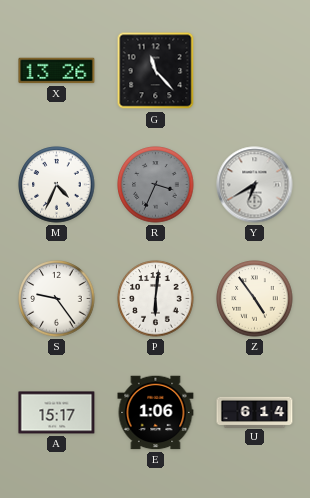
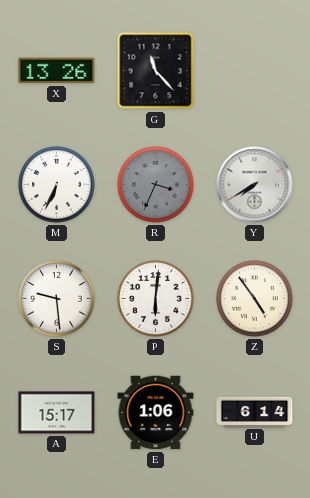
M: 4:34 -> 6:34
Y: 6:40 -> 7:40
S: 9:24 -> 9:29
